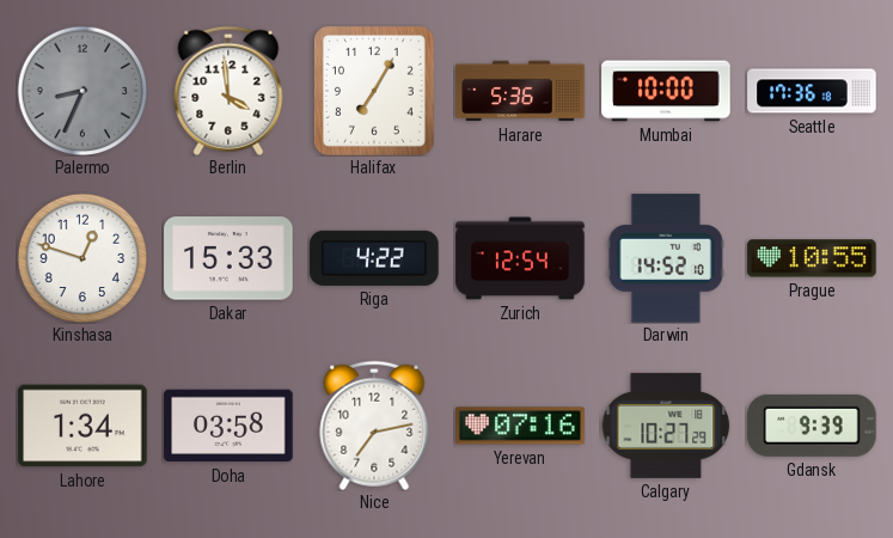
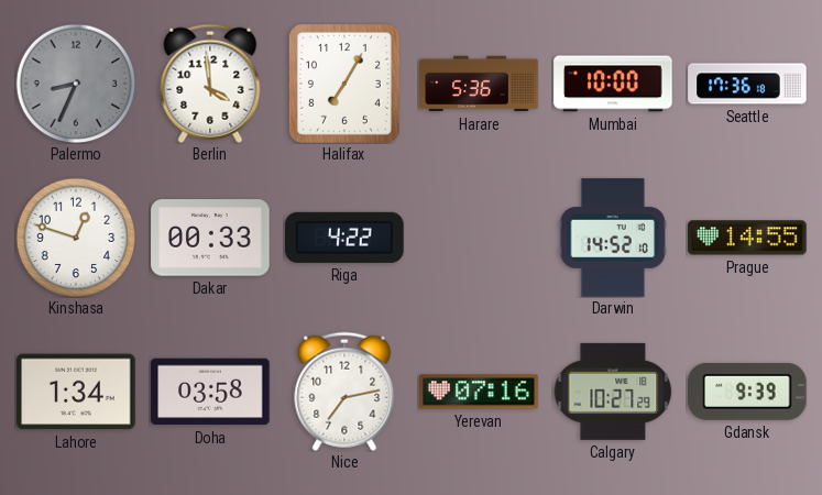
Dakar: 15:33 -> 00:33
Zurich: 12:54 -> none
Prague: 10:55 -> 14:55
